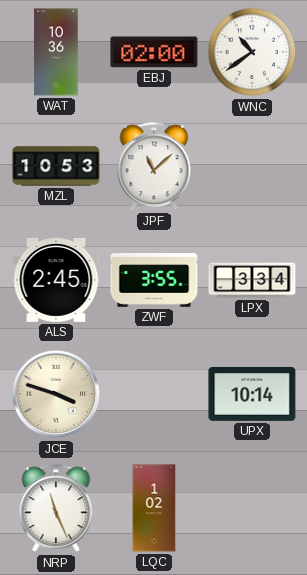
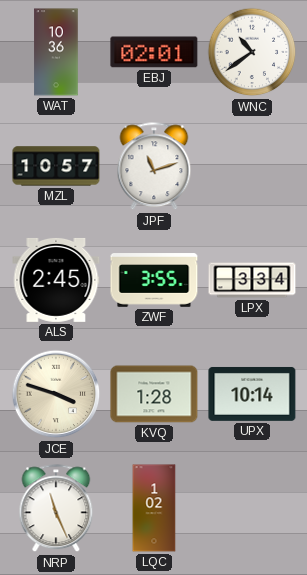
EBJ: 02:00 -> 02:01
MZL: 10:53 -> 10:57
JPF: 11:08 -> 11:12
KVQ: none -> 1:28
